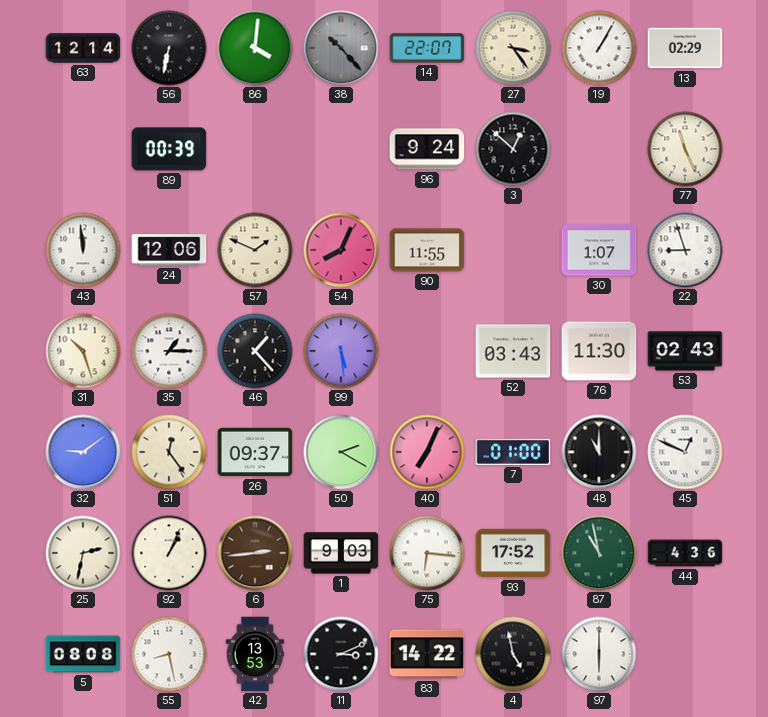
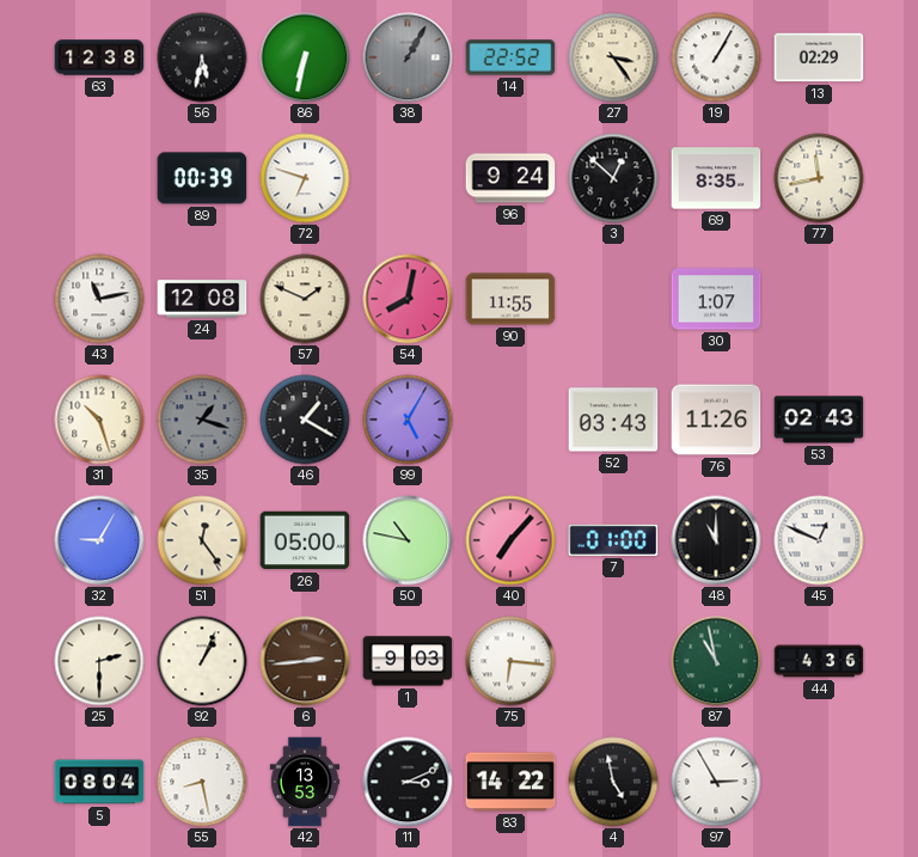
63: 12:14 -> 12:38
56: 6:32 -> 5:32
86: 4:01 -> 6:32
38: 10:23 -> 1:05
14: 22:07 -> 22:52
72: none -> 6:48
69: none -> 8:35
77: 11:26 -> 11:43
43: 11:59 -> 11:13
24: 12:06 -> 12:08
54: 8:04 -> 8:02
22: 8:57 -> none
35: 1:15 -> 1:18
35 dial: white -> grey
46: 1:23 -> 1:20
99: 5:29 -> 5:05
76: 11:30 -> 11:26
32: 9:09 -> 9:05
26: 09:37 -> 05:00
50: 2:20 -> 10:47
40: 7:04 -> 7:07
25: 2:32 -> 2:30
93: 17:52 -> none
5: 08:08 -> 08:04
97: 6:00 -> 2:55
